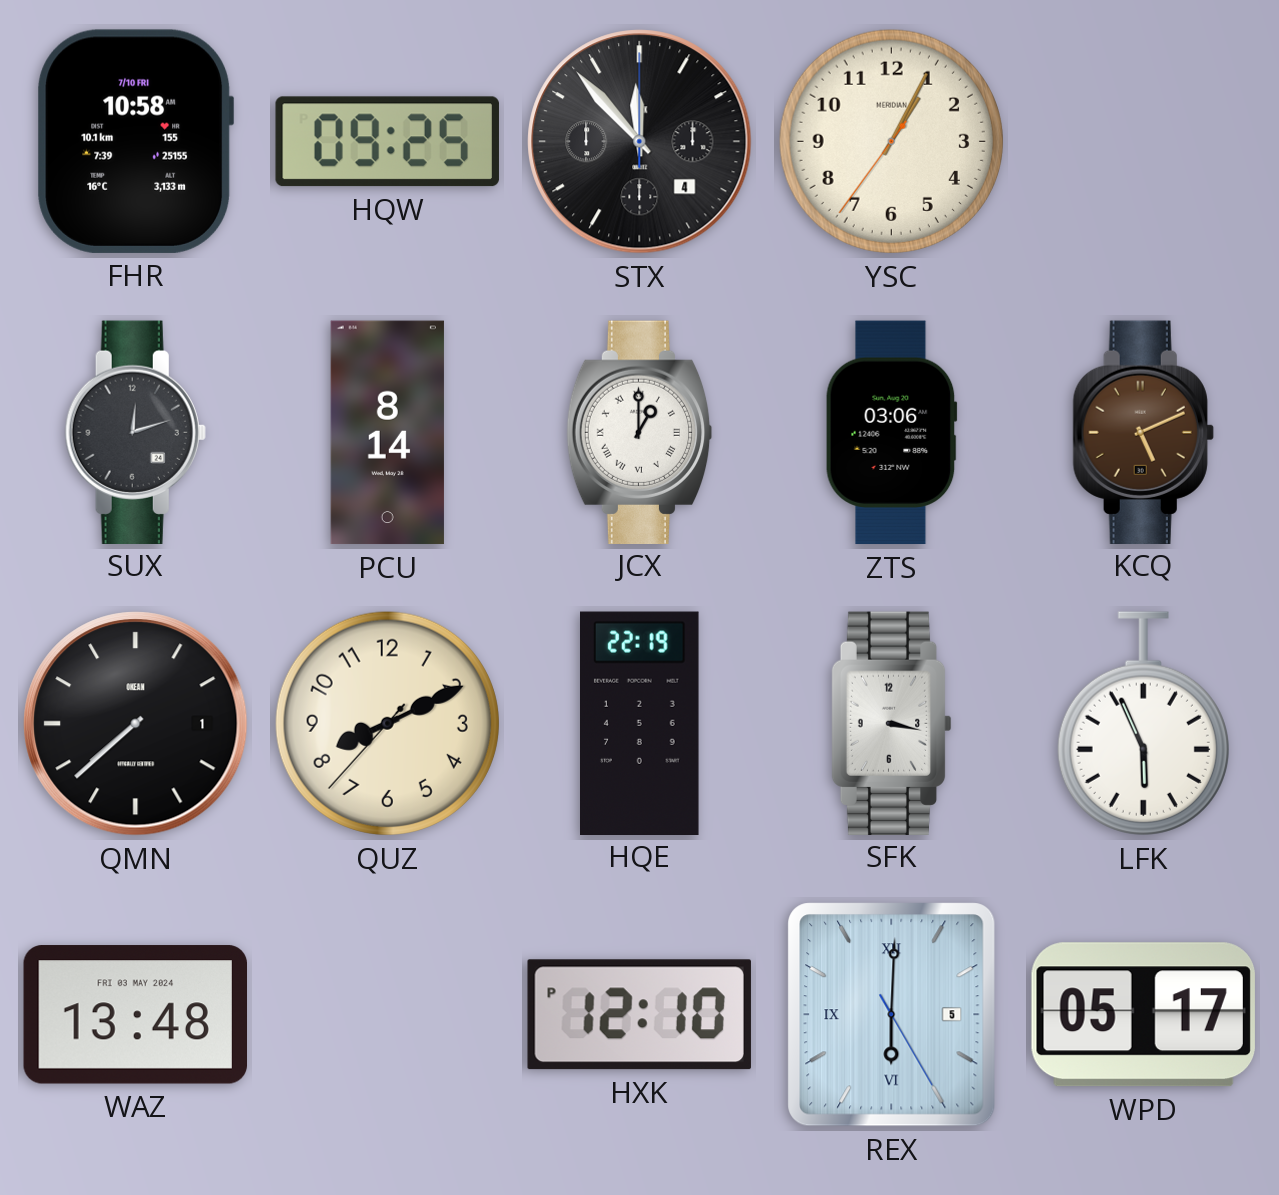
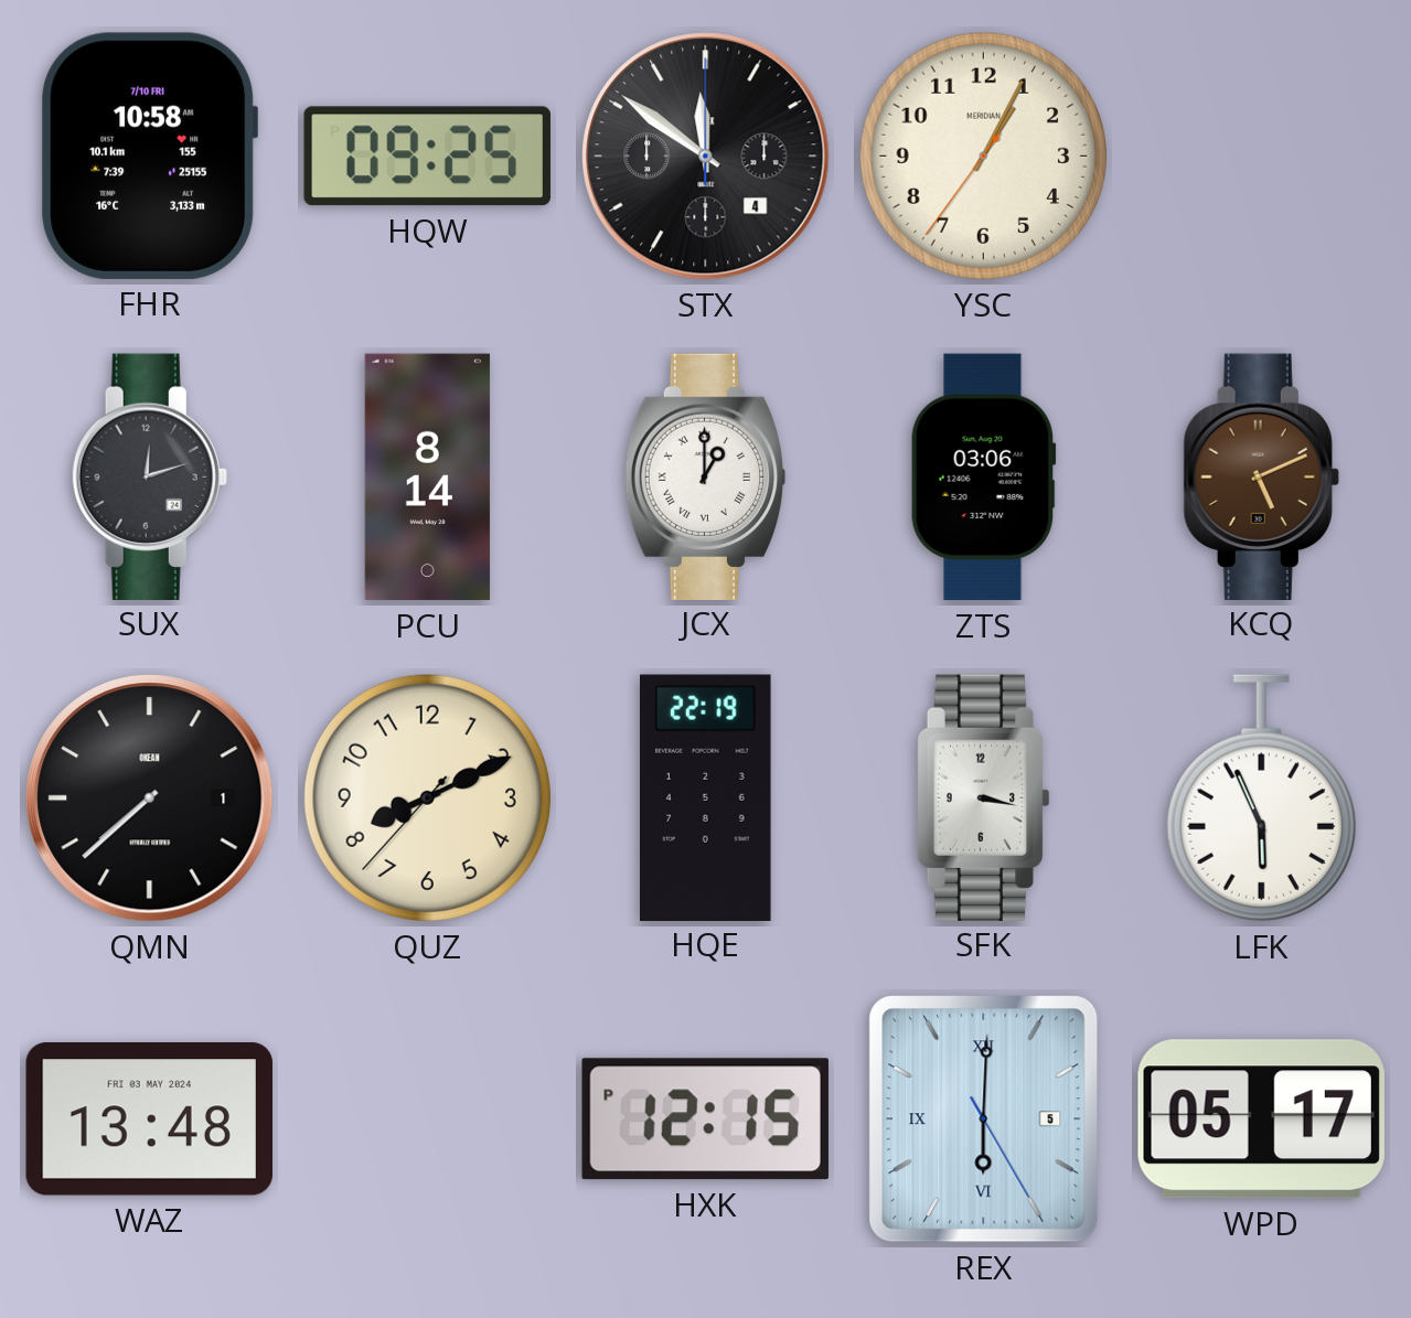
STX: 11:53 -> 11:51
HXK: 12:10 -> 12:15
